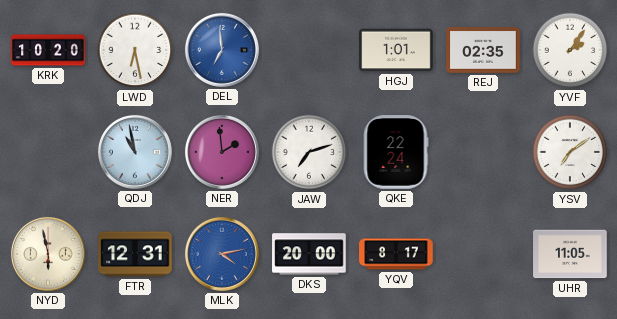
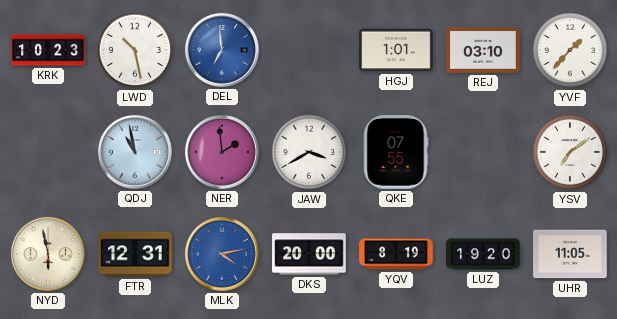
KRK: 10:20 -> 10:23
LWD: 6:28 -> 10:28
REJ: 02:35 -> 03:10
YVF: 2:06 -> 1:37
JAW: 7:12 -> 3:40
QKE: 22:24 -> 07:55
YQV: 8:17 -> 8:19
LUZ: none -> 19:20
